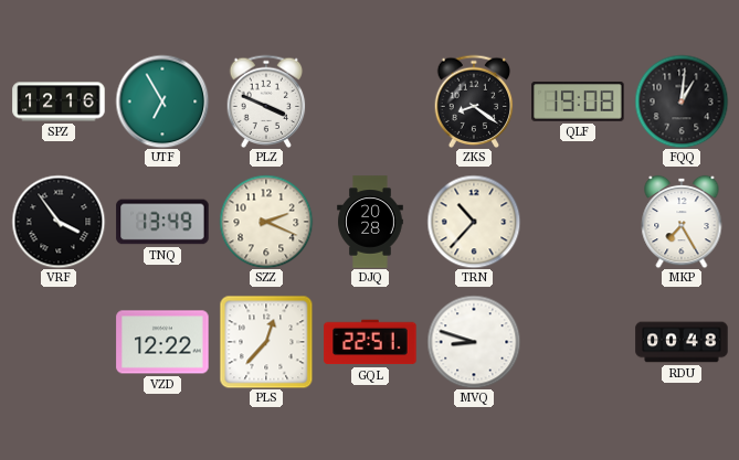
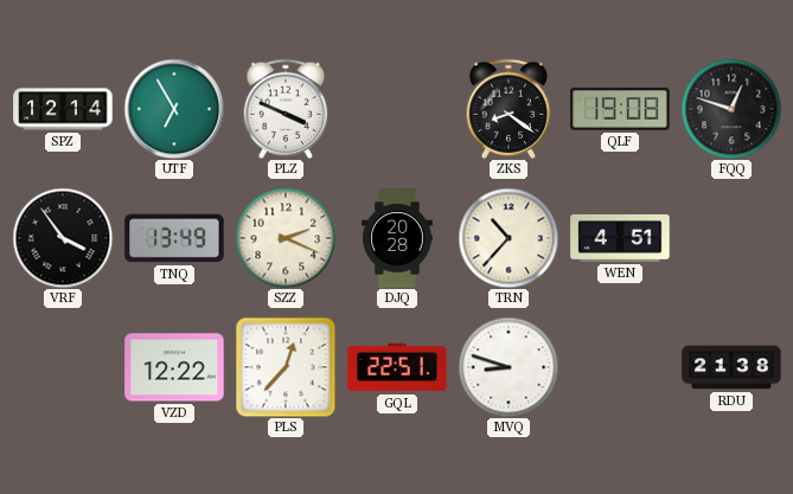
SPZ: 12:16 -> 12:14
FQQ: 1:01 -> 12:48
WEN: none -> 4:51
MKP: 7:25 -> none
RDU: 00:48 -> 21:38
